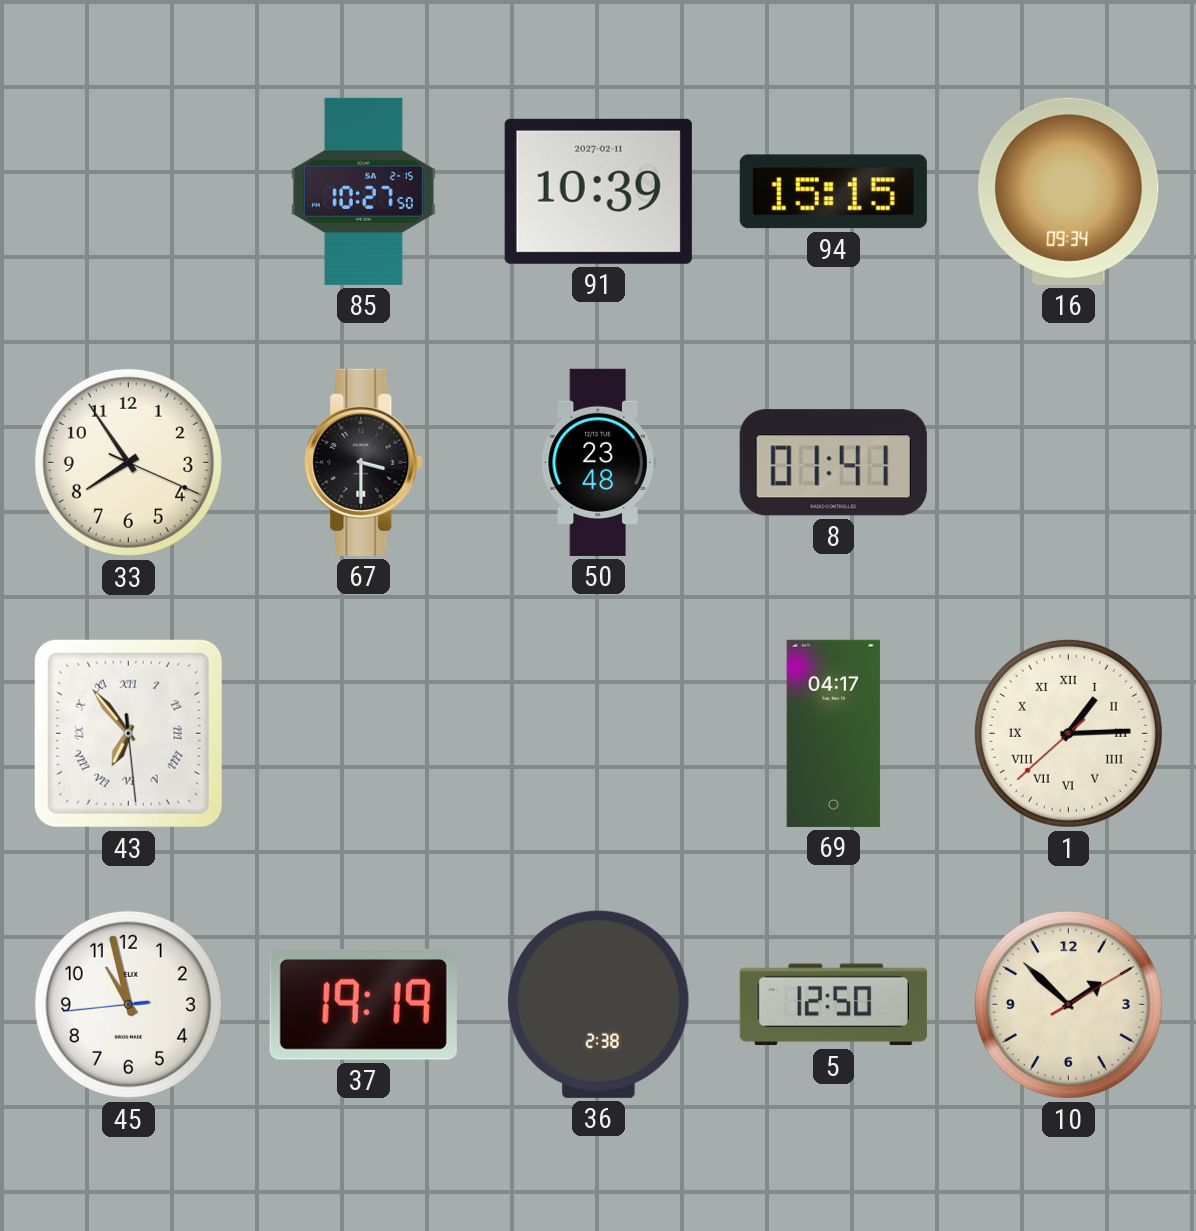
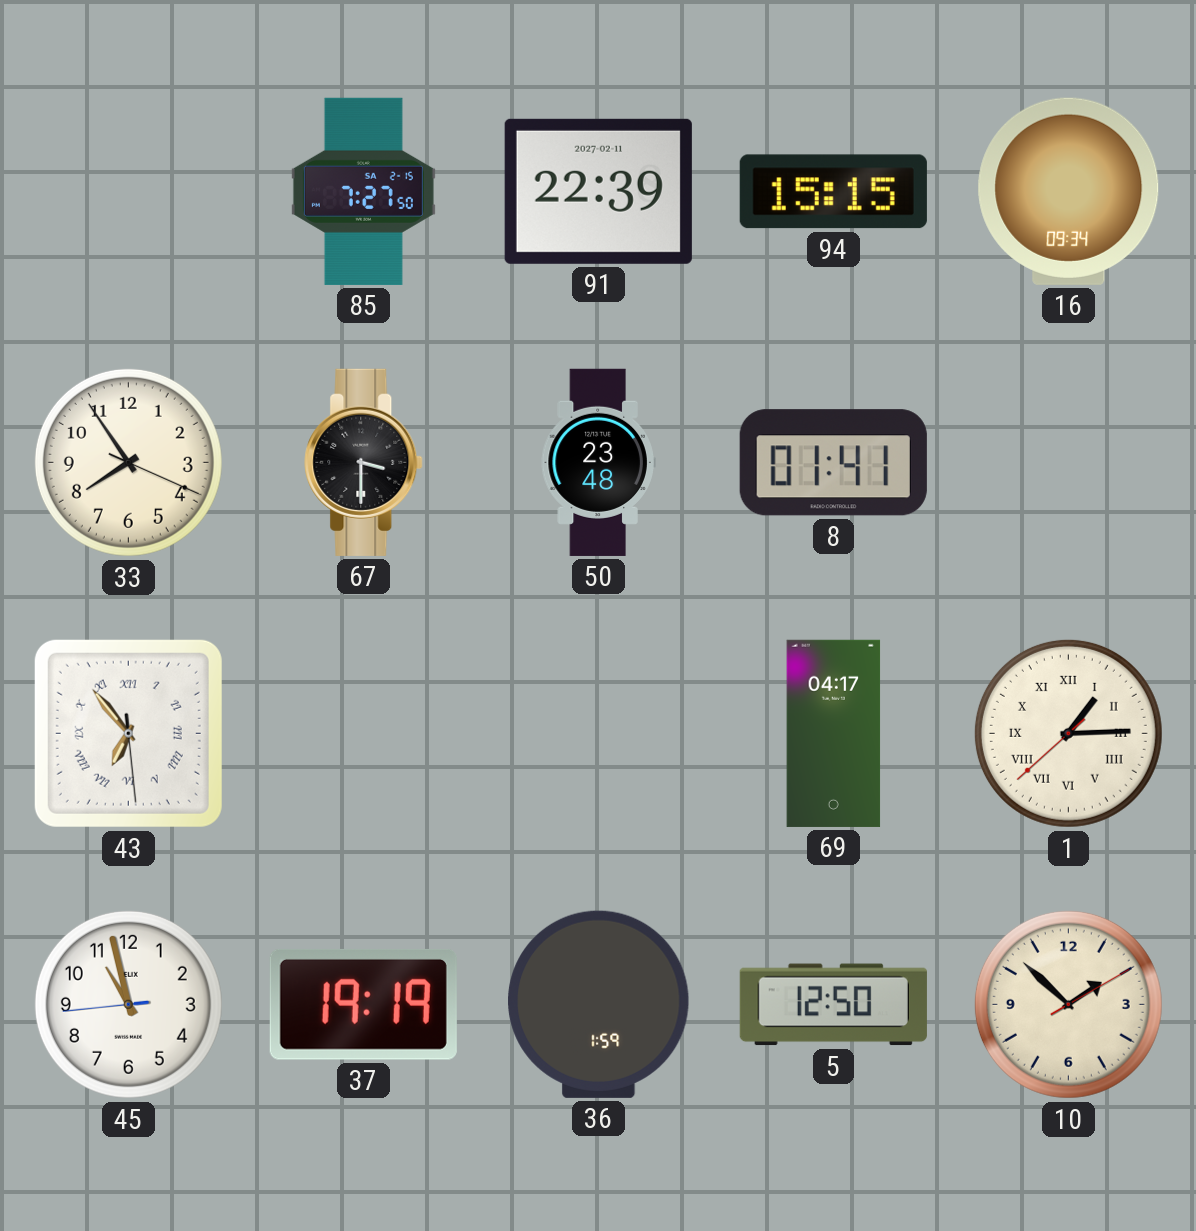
85: 10:27 -> 7:27
91: 10:39 -> 22:39
36: 2:38 -> 1:59
